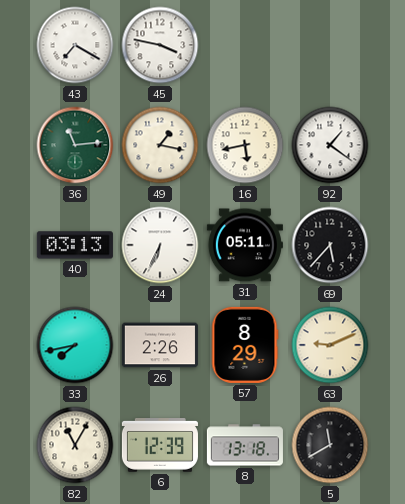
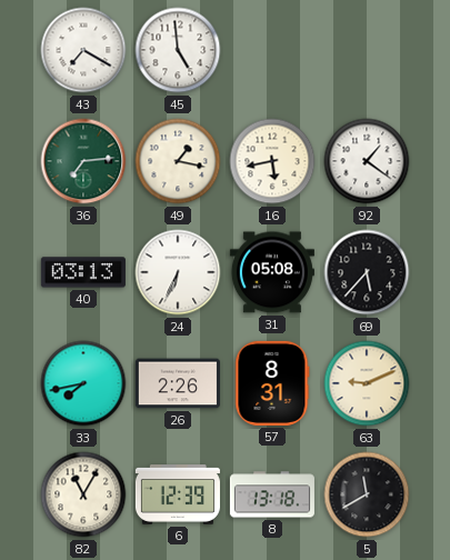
45: 3:47 -> 4:59
36: 11:14 -> 7:14
31: 05:11 -> 05:08
57: 8:29 -> 8:31
